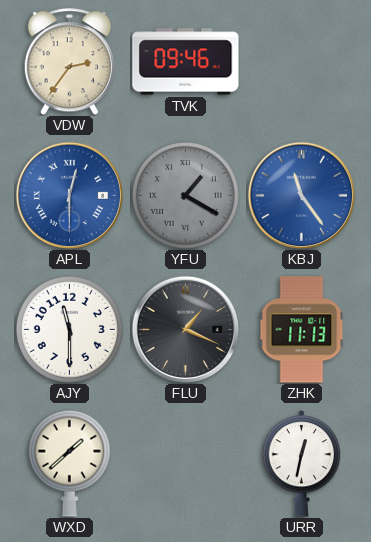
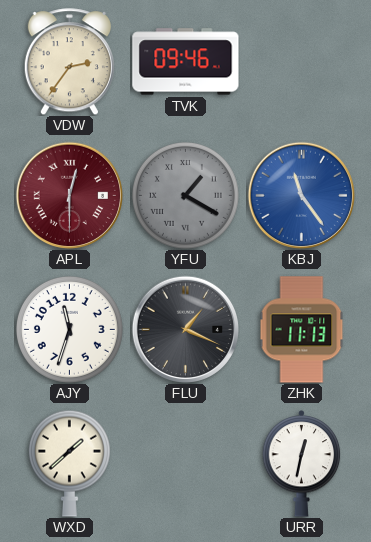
APL dial: blue -> burgundy
AJY: 11:30 -> 11:33
